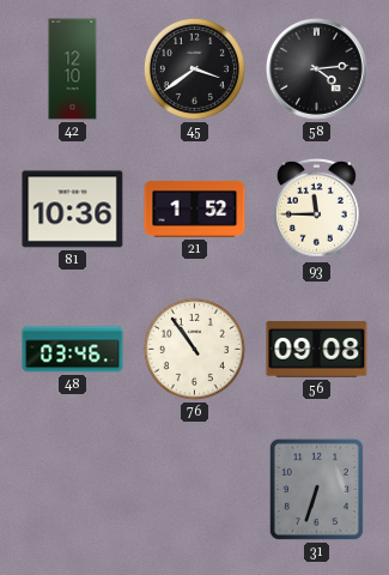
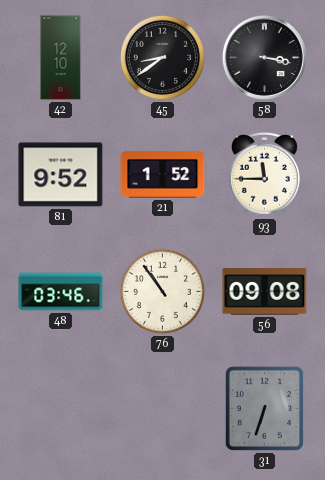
45: 3:39 -> 8:39
58: 4:14 -> 3:17
81: 10:36 -> 9:52
